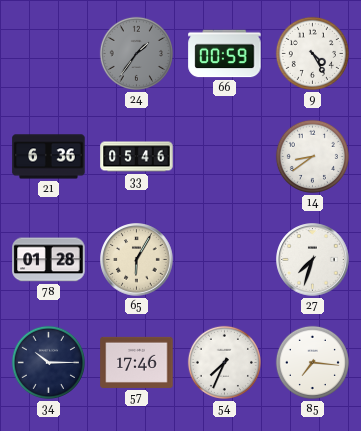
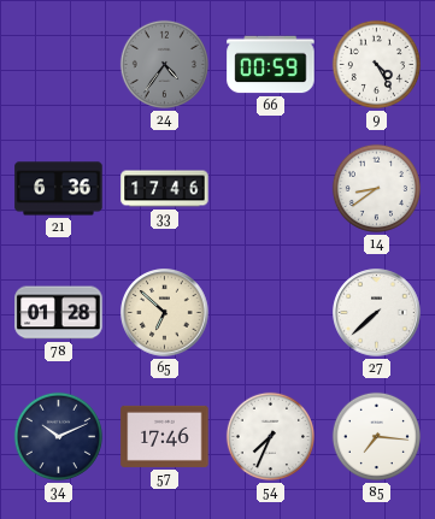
24: 1:36 -> 4:36
33: 05:46 -> 17:46
65: 6:05 -> 6:52
27: 7:33 -> 7:38
34: 10:15 -> 10:11
